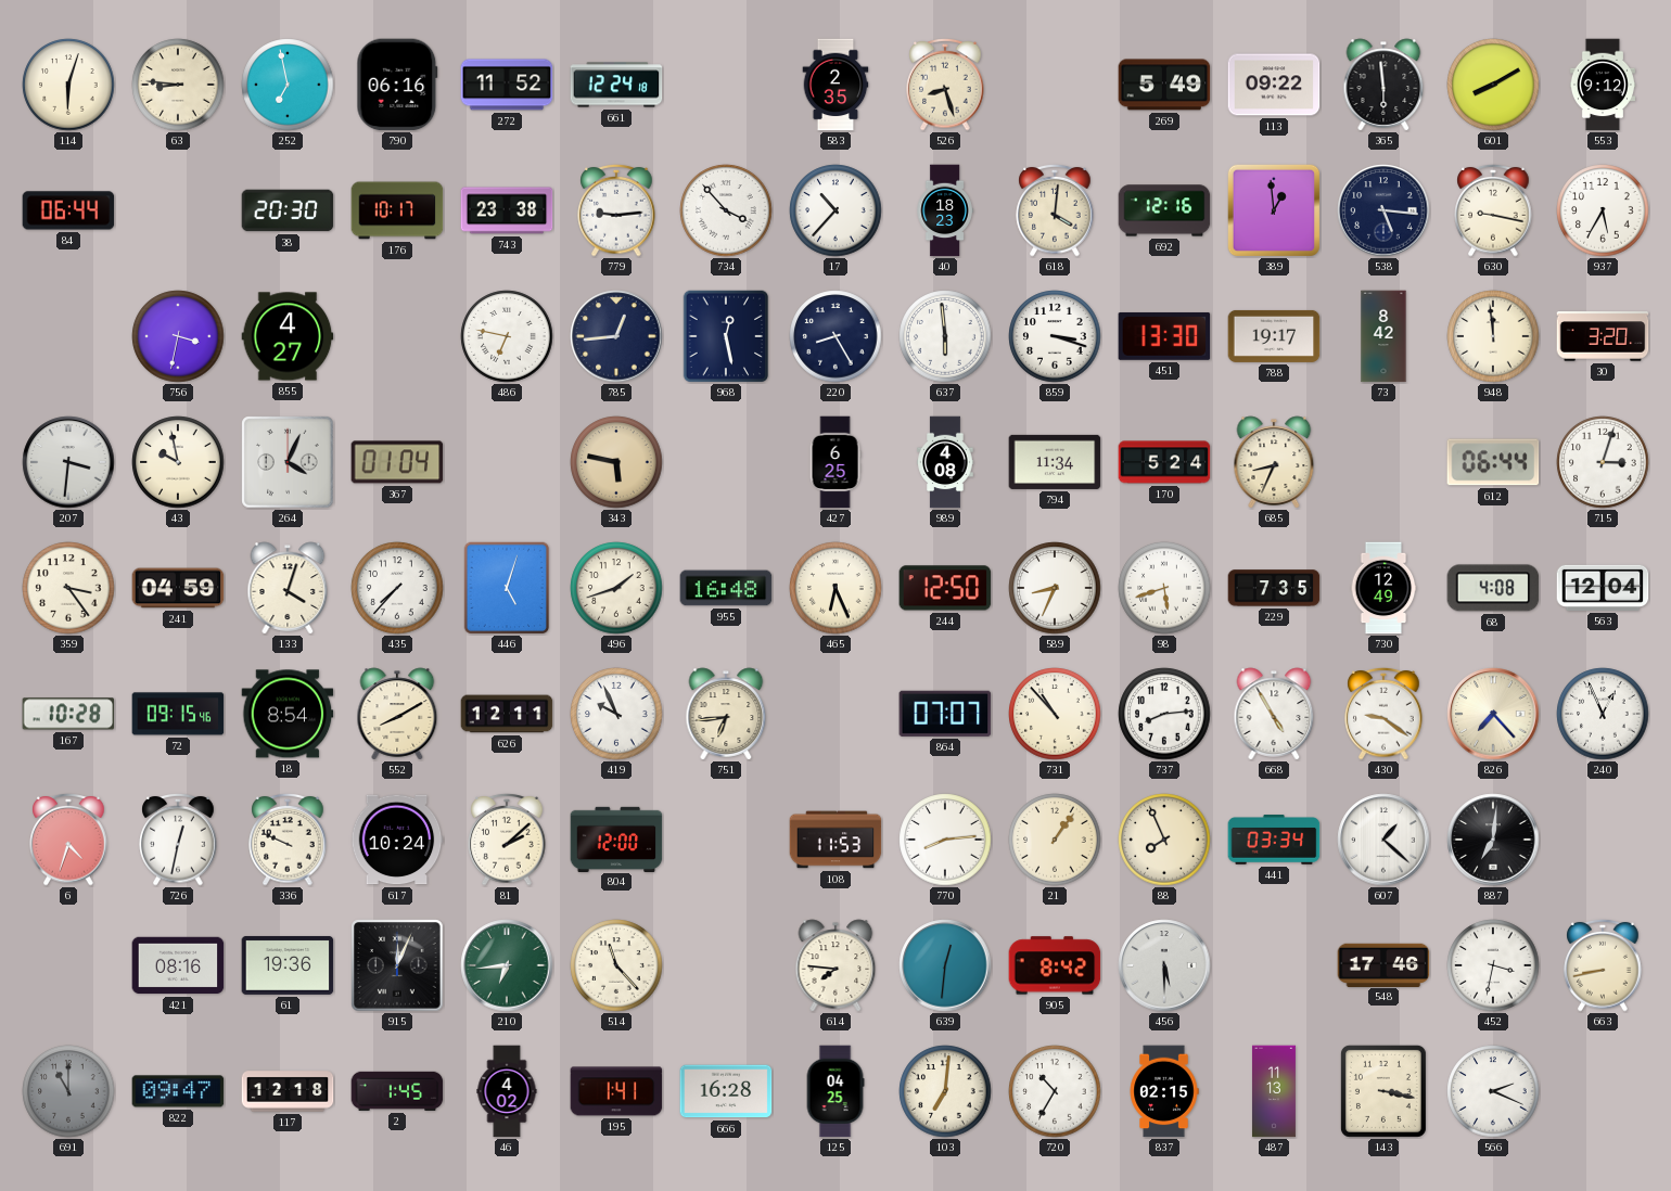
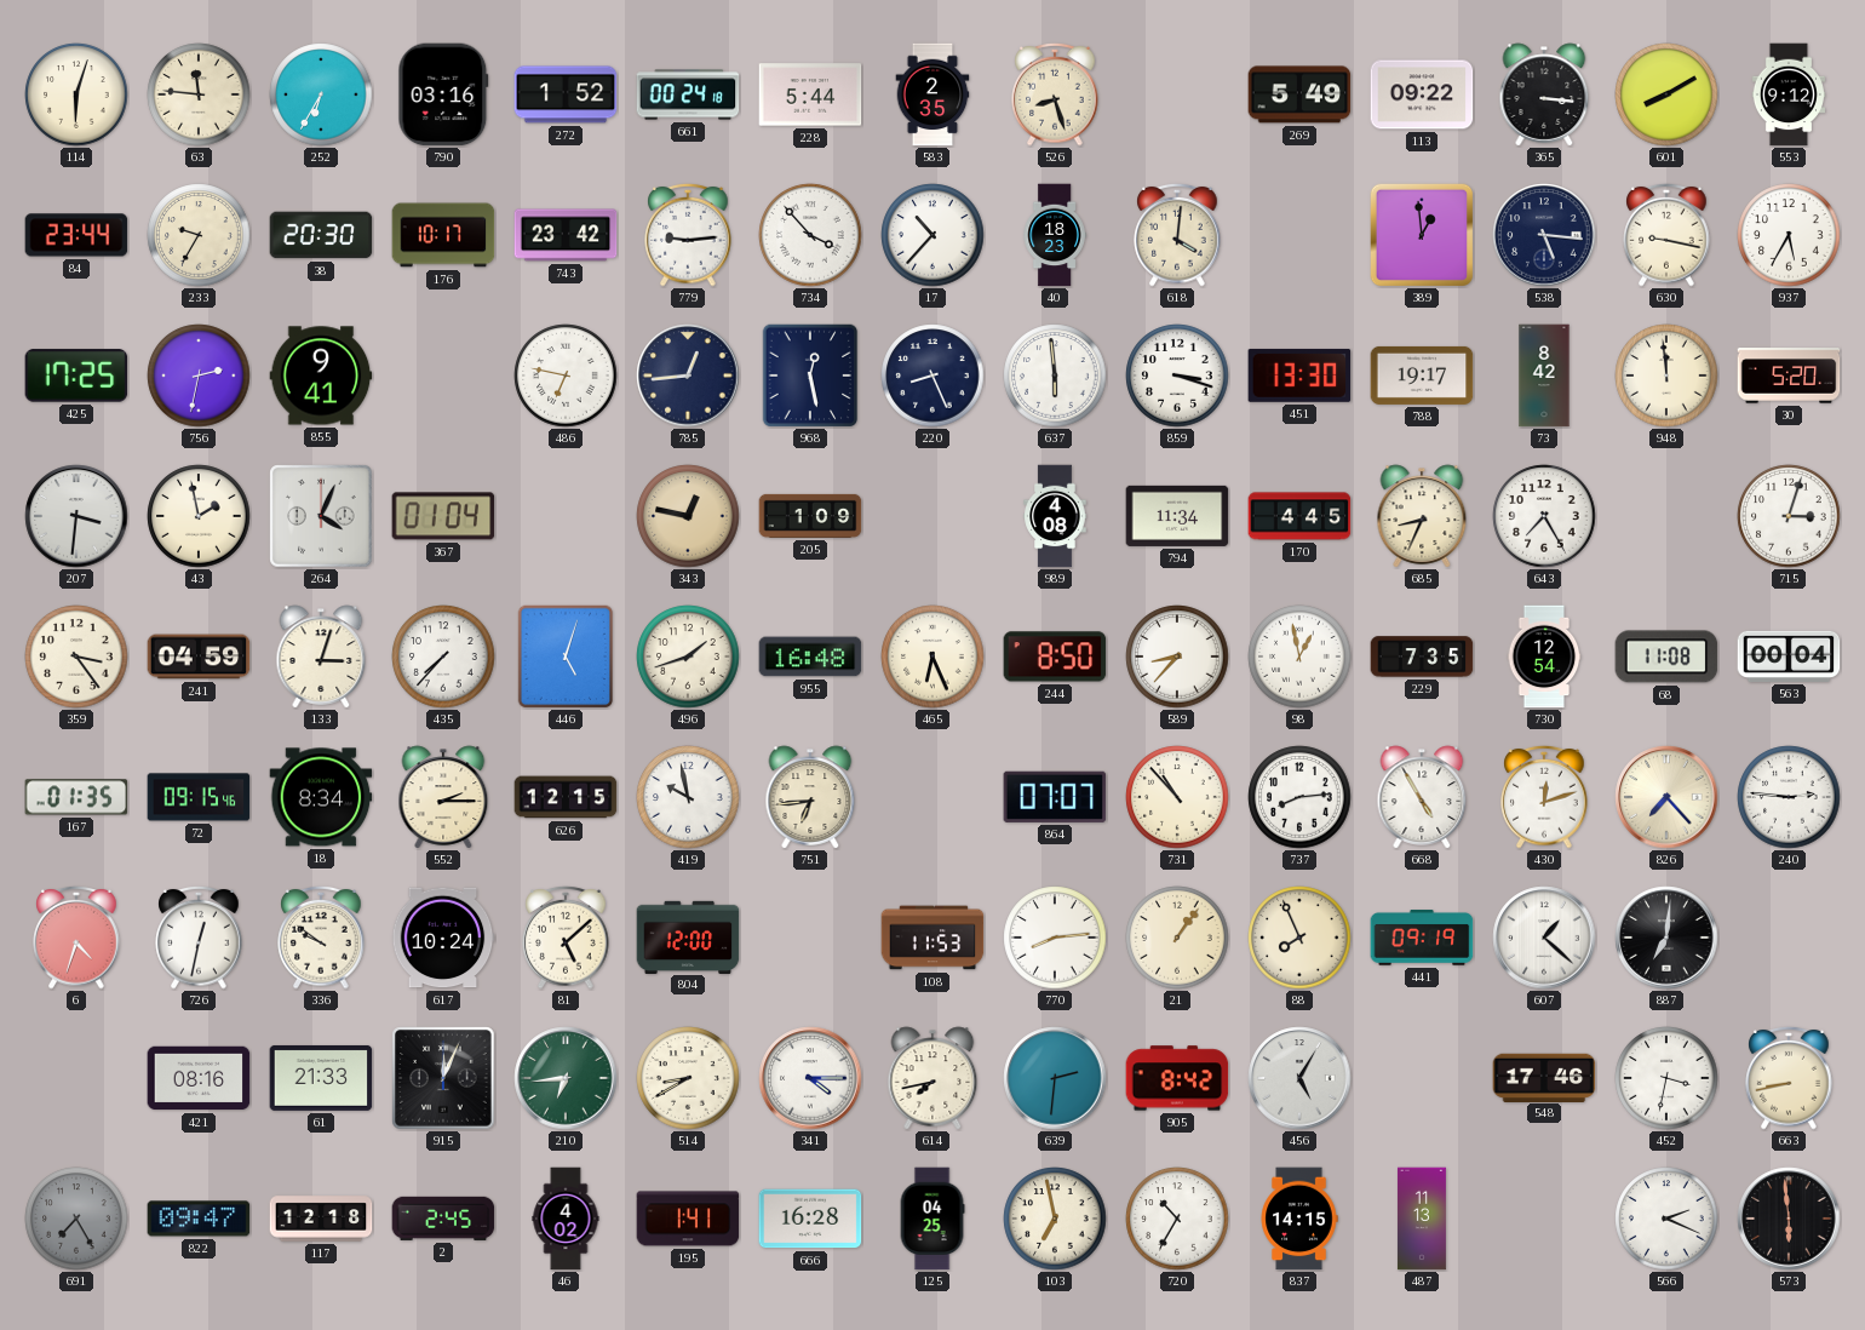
63: 8:46 -> 11:46
252: 6:58 -> 6:35
790: 06:16 -> 03:16
272: 11:52 -> 1:52
661: 12:24 -> 00:24
228: none -> 5:44
365: 5:59 -> 3:16
84: 06:44 -> 23:44
233: none -> 9:35
743: 23:38 -> 23:42
692: 12:16 -> none
425: none -> 17:25
756: 3:32 -> 2:32
855: 4:27 -> 9:41
220: 8:25 -> 8:26
30: 3:20 -> 5:20
43: 9:58 -> 1:58
343: 5:47 -> 12:47
205: none -> 1:09
427: 6:25 -> none
170: 5:24 -> 4:45
643: none -> 7:25
612: 06:44 -> none
133: 4:03 -> 3:03
244: 12:50 -> 8:50
589: 8:34 -> 8:37
98: 5:42 -> 12:58
730: 12:49 -> 12:54
68: 4:08 -> 11:08
563: 12:04 -> 00:04
167: 10:28 -> 01:35
18: 8:54 -> 8:34
552: 8:10 -> 2:15
626: 12:11 -> 12:15
419: 9:56 -> 9:58
430: 9:21 -> 12:12
240: 12:56 -> 2:46
336: 9:49 -> 9:51
81: 2:08 -> 5:08
441: 03:34 -> 09:19
61: 19:36 -> 21:33
514: 11:23 -> 8:40
341: none -> 4:15
614: 7:46 -> 7:43
639: 12:31 -> 2:31
456: 5:30 -> 5:05
691: 11:00 -> 7:25
2: 1:45 -> 2:45
103: 7:01 -> 6:58
837: 02:15 -> 14:15
143: 3:17 -> none
573: none -> 5:59
